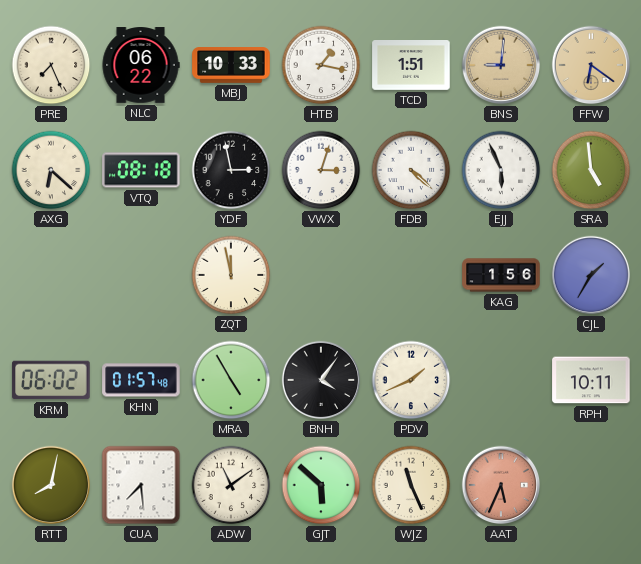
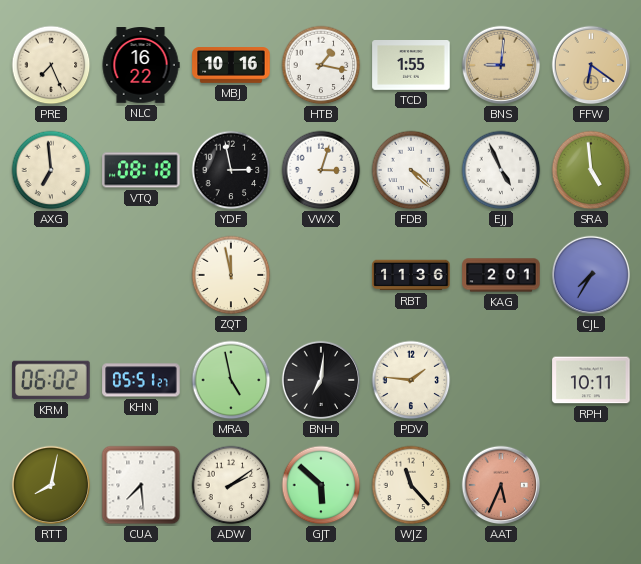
NLC: 06:22 -> 16:22
MBJ: 10:33 -> 10:16
TCD: 1:51 -> 1:55
AXG: 6:22 -> 6:59
EJJ: 5:56 -> 4:56
RBT: none -> 11:36
KAG: 1:56 -> 2:01
CJL: 1:35 -> 7:35
KHN: 01:57 -> 05:51
MRA: 4:55 -> 4:58
BNH: 4:06 -> 7:01
PDV: 1:41 -> 1:46
ADW: 11:09 -> 2:09
WJZ: 11:26 -> 11:23
